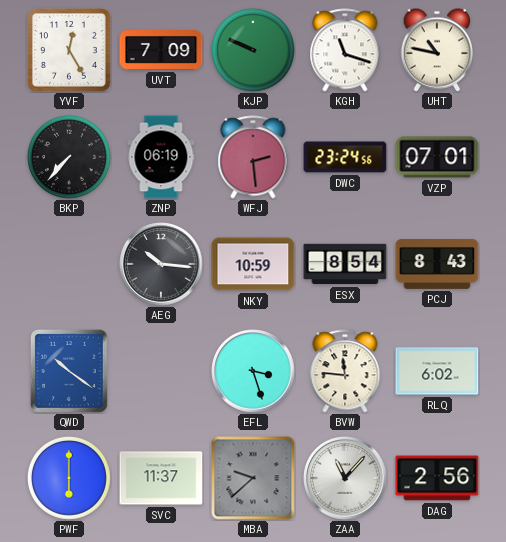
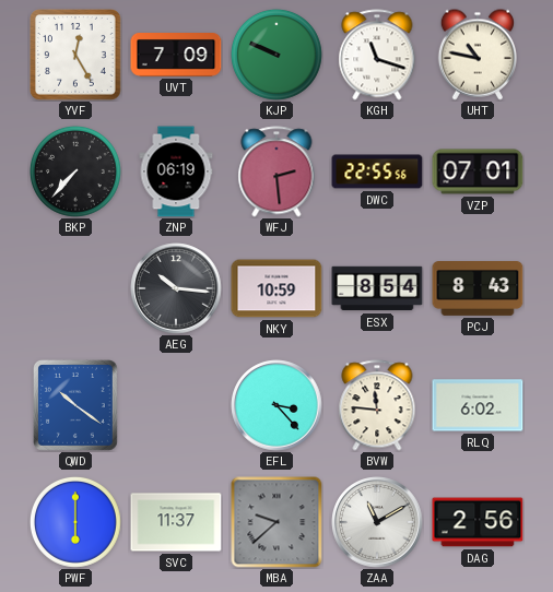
DWC: 23:24 -> 22:55
EFL: 3:27 -> 3:23
ZAA: 11:07 -> 11:10
